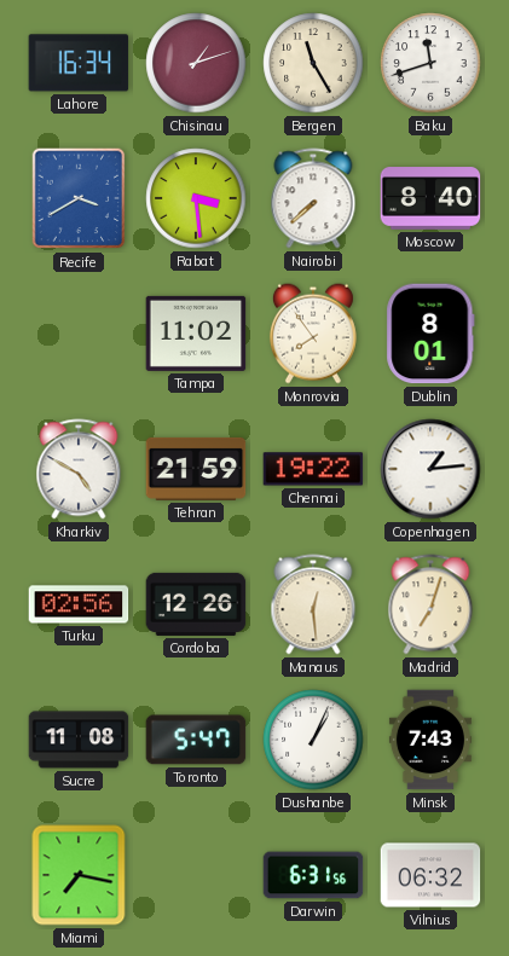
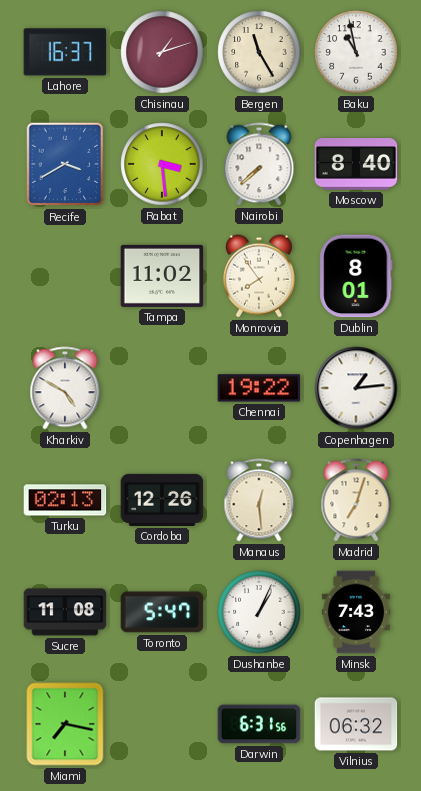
Lahore: 16:34 -> 16:37
Baku: 11:42 -> 10:58
Tehran: 21:59 -> none
Turku: 02:56 -> 02:13
